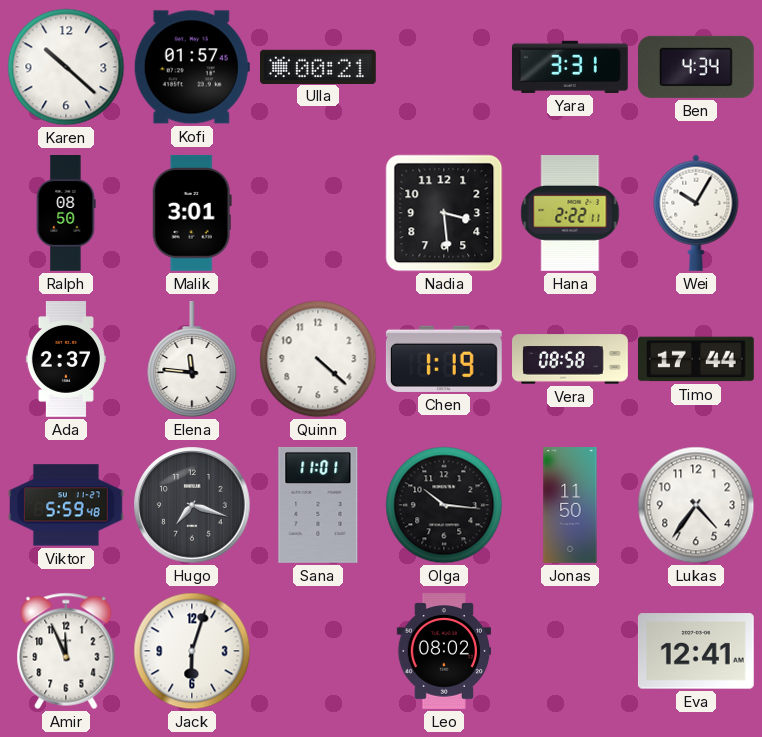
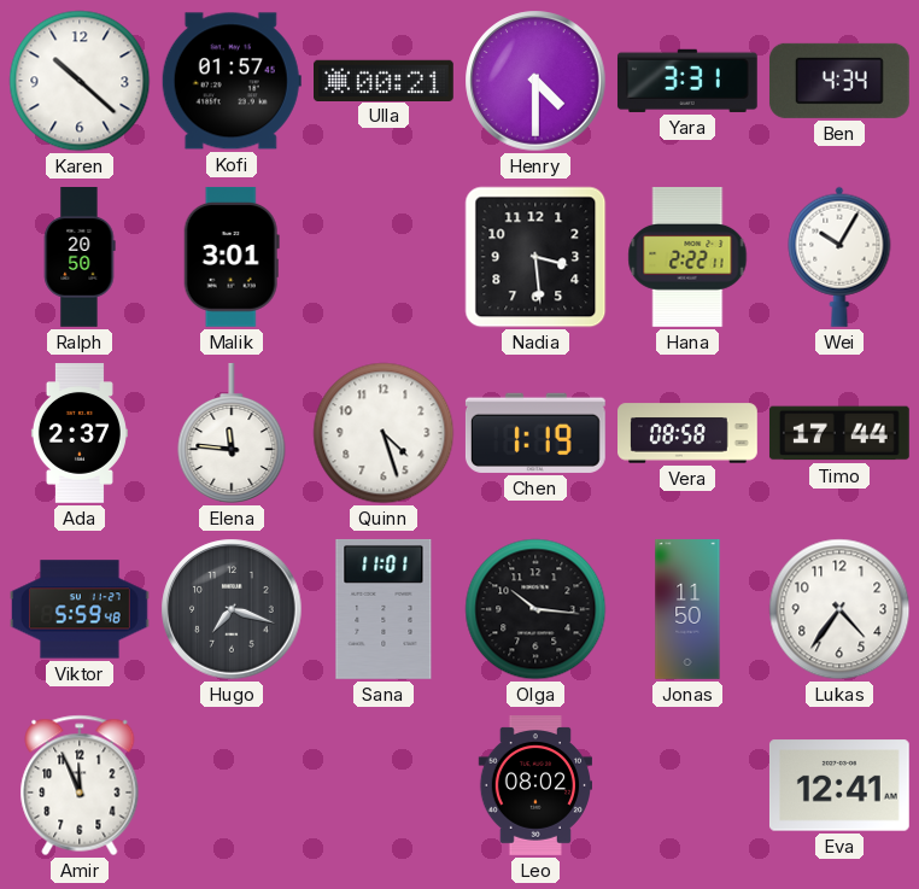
Henry: none -> 4:30
Ralph: 08:50 -> 20:50
Quinn: 4:22 -> 4:27
Jack: 6:03 -> none
